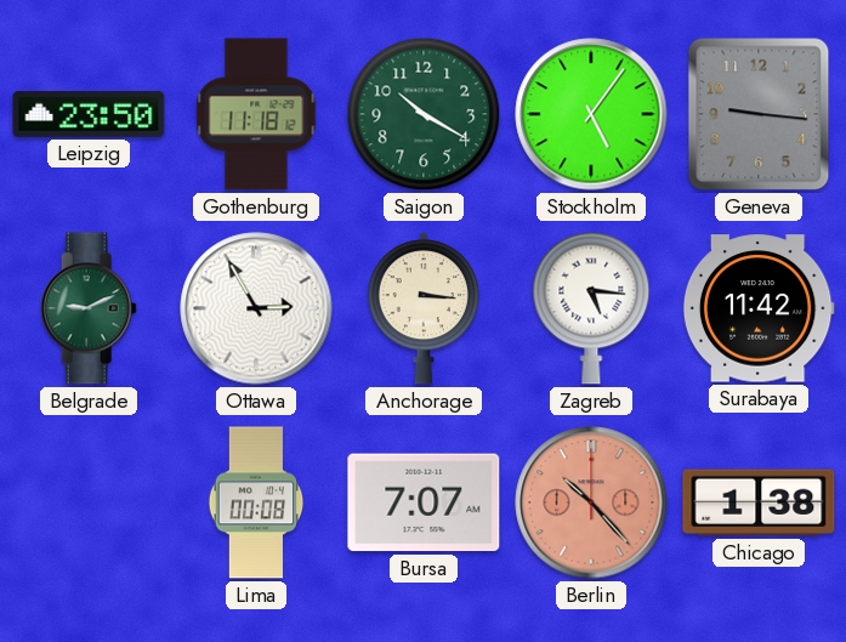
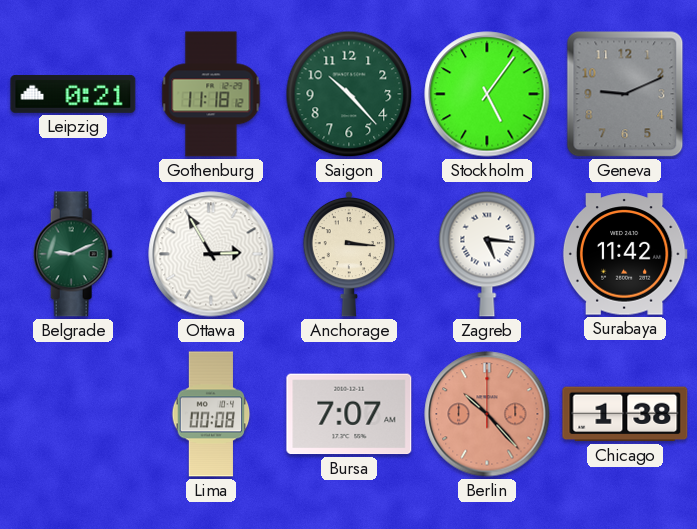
Leipzig: 23:50 -> 0:21
Saigon: 10:20 -> 10:23
Geneva: 9:16 -> 9:11
